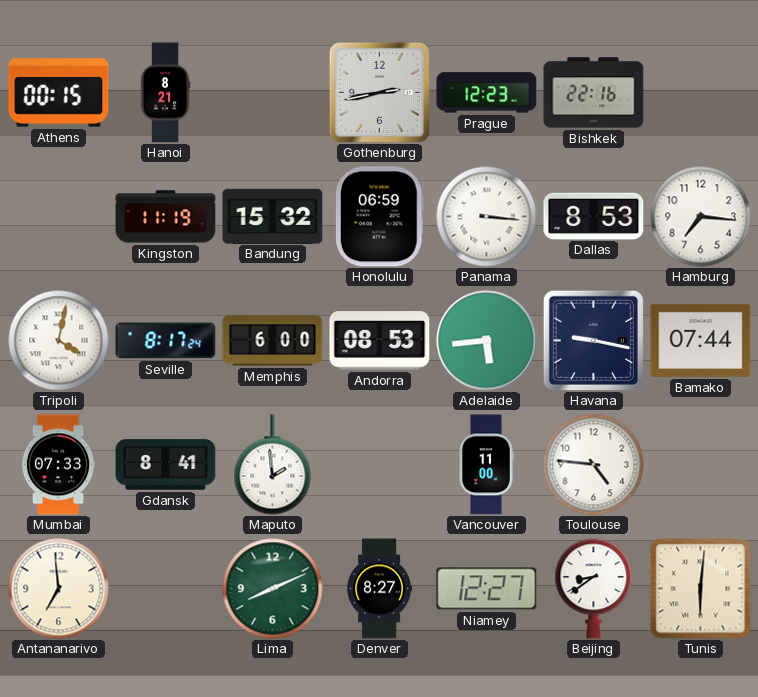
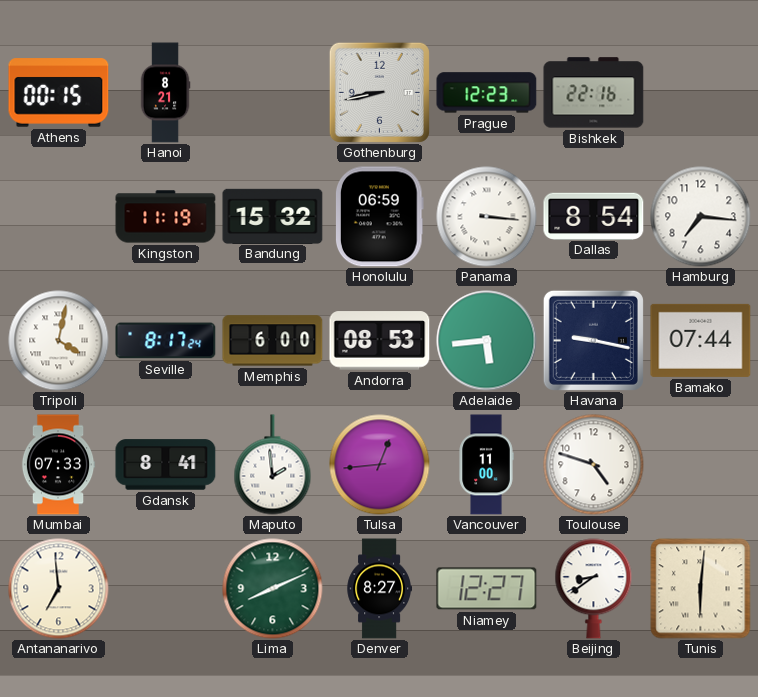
Gothenburg: 2:43 -> 8:43
Dallas: 8:53 -> 8:54
Tulsa: none -> 12:44
Toulouse: 4:46 -> 4:48
